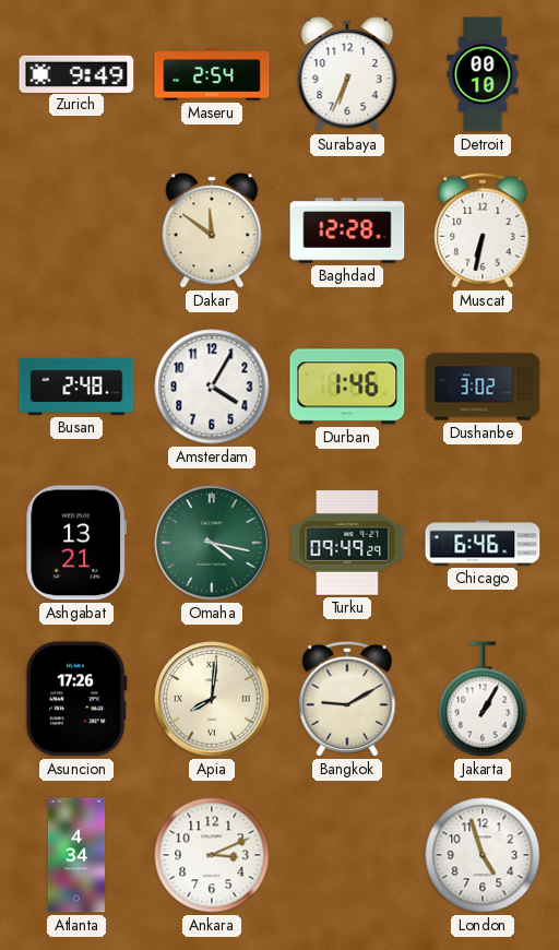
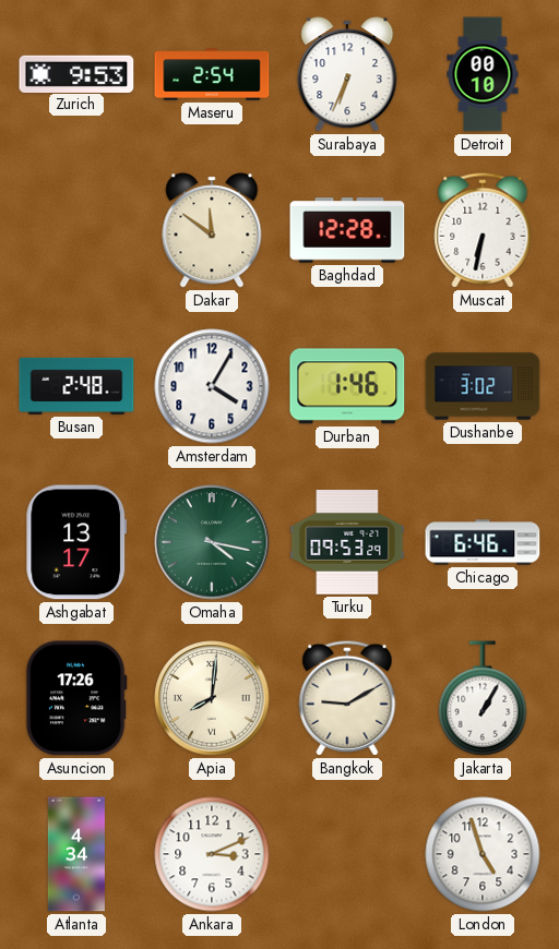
Zurich: 9:49 -> 9:53
Ashgabat: 13:21 -> 13:17
Turku: 09:49 -> 09:53
